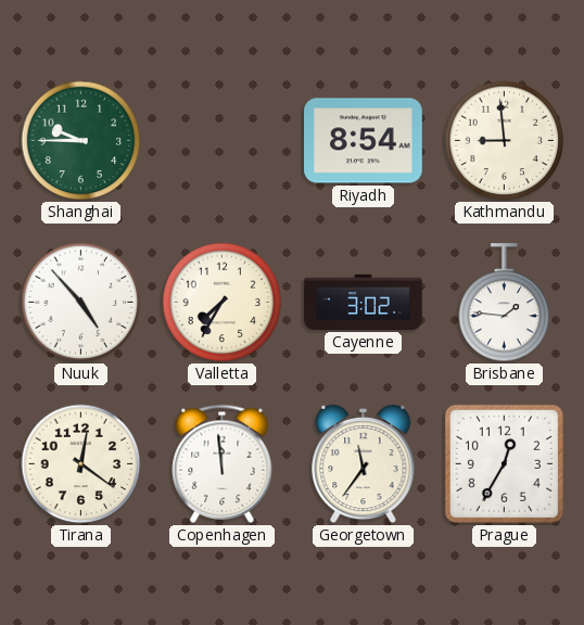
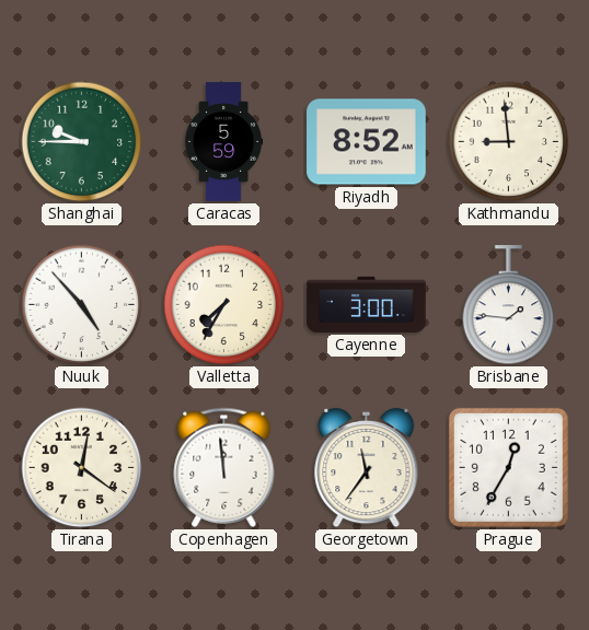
Caracas: none -> 5:59
Riyadh: 8:54 -> 8:52
Cayenne: 3:02 -> 3:00
